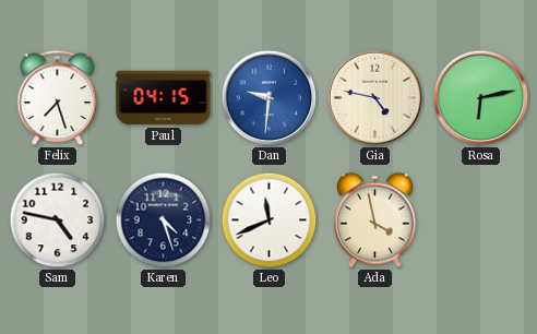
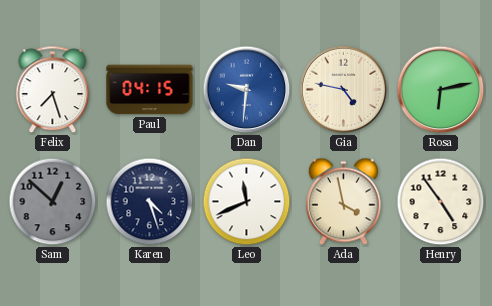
Sam: 4:47 -> 12:52
Sam dial: white -> grey
Henry: none -> 4:54
